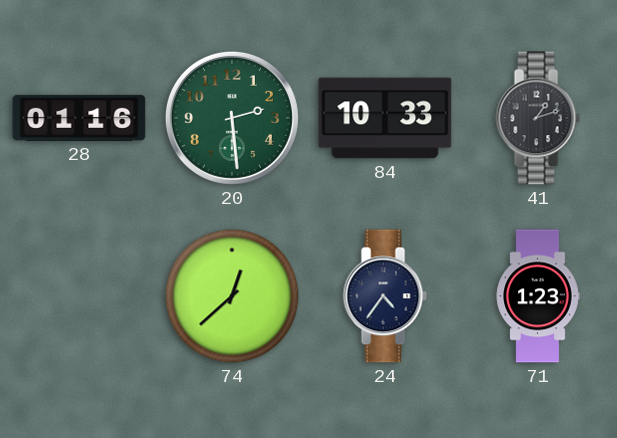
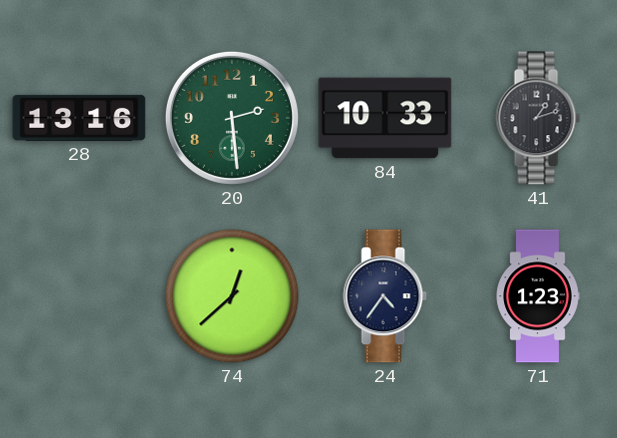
28: 01:16 -> 13:16
